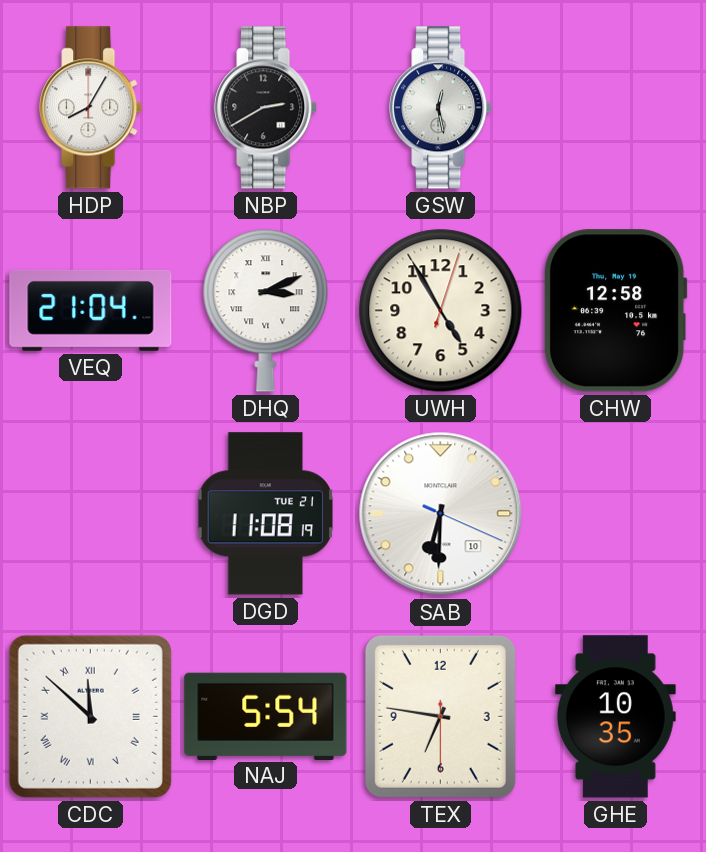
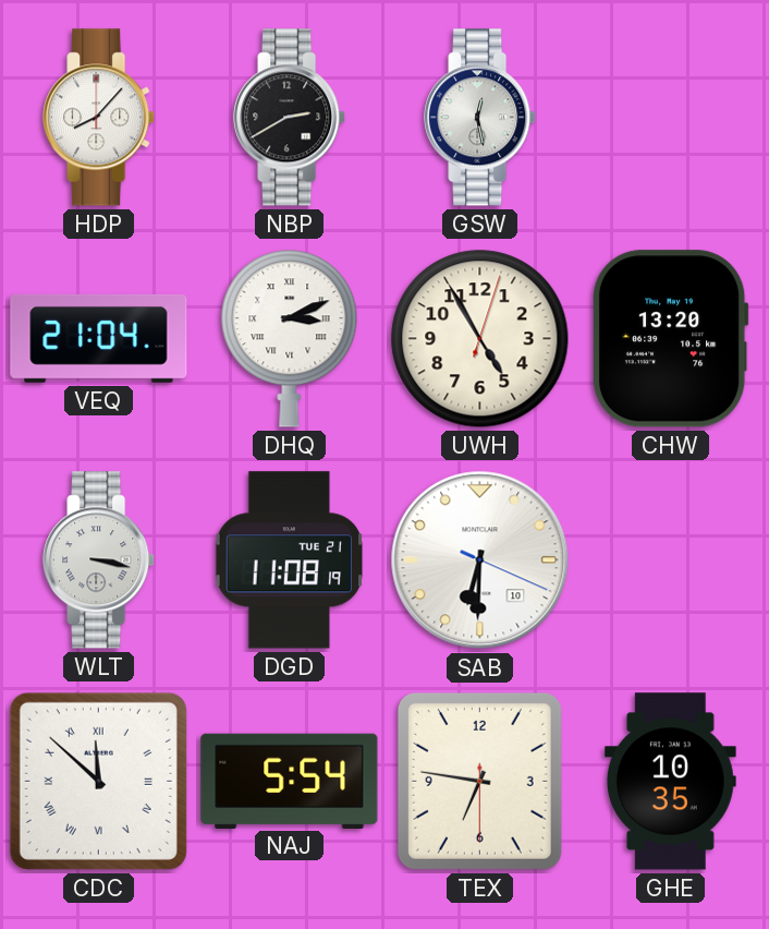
HDP: 8:05 -> 8:07
CHW: 12:58 -> 13:20
WLT: none -> 3:17
